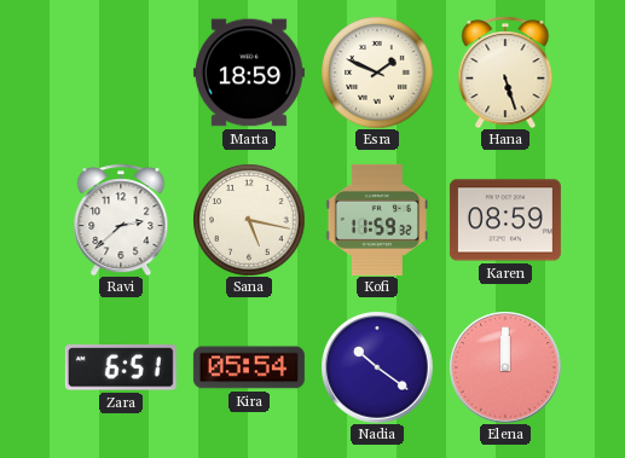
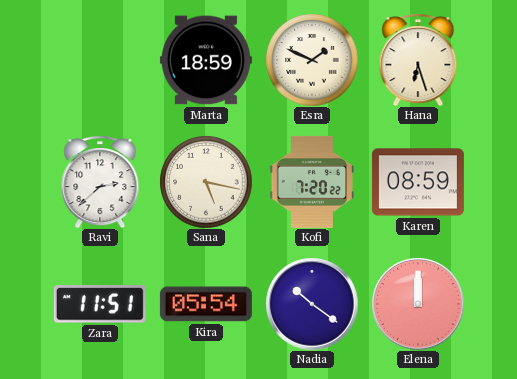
Hana: 5:27 -> 6:27
Kofi: 11:59 -> 7:20
Zara: 6:51 -> 11:51
